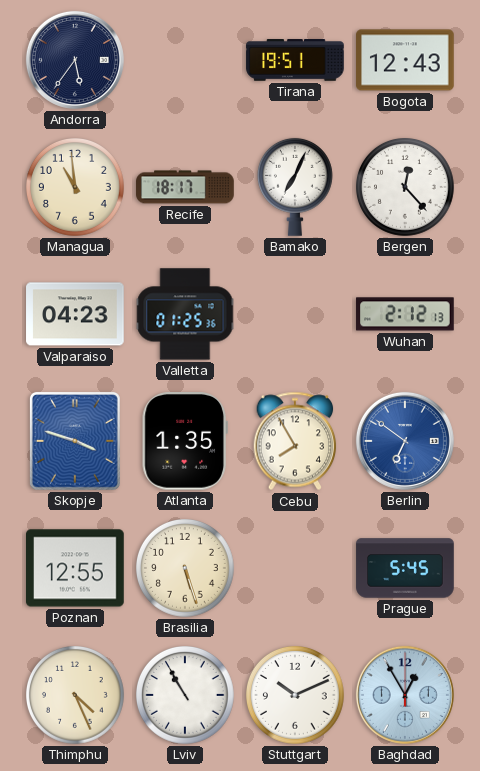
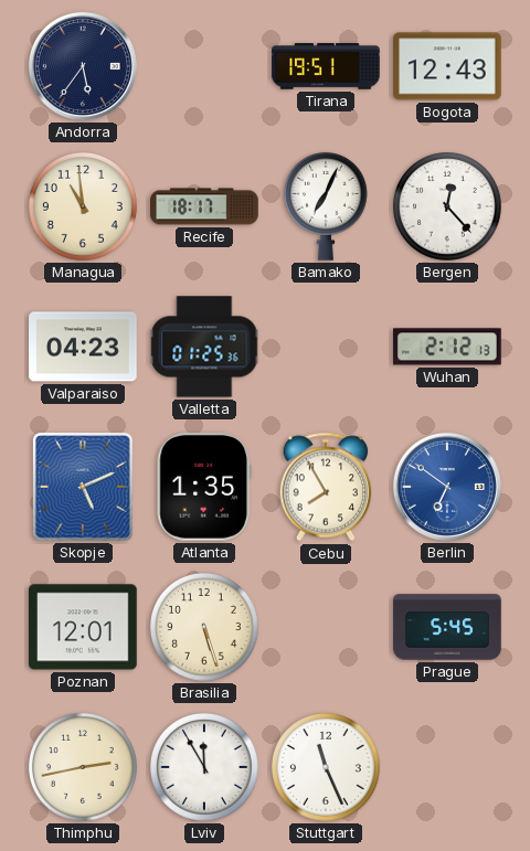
Skopje: 3:48 -> 5:11
Poznan: 12:55 -> 12:01
Thimphu: 4:26 -> 2:43
Lviv: 10:55 -> 11:55
Stuttgart: 10:11 -> 11:26
Baghdad: 12:55 -> none
